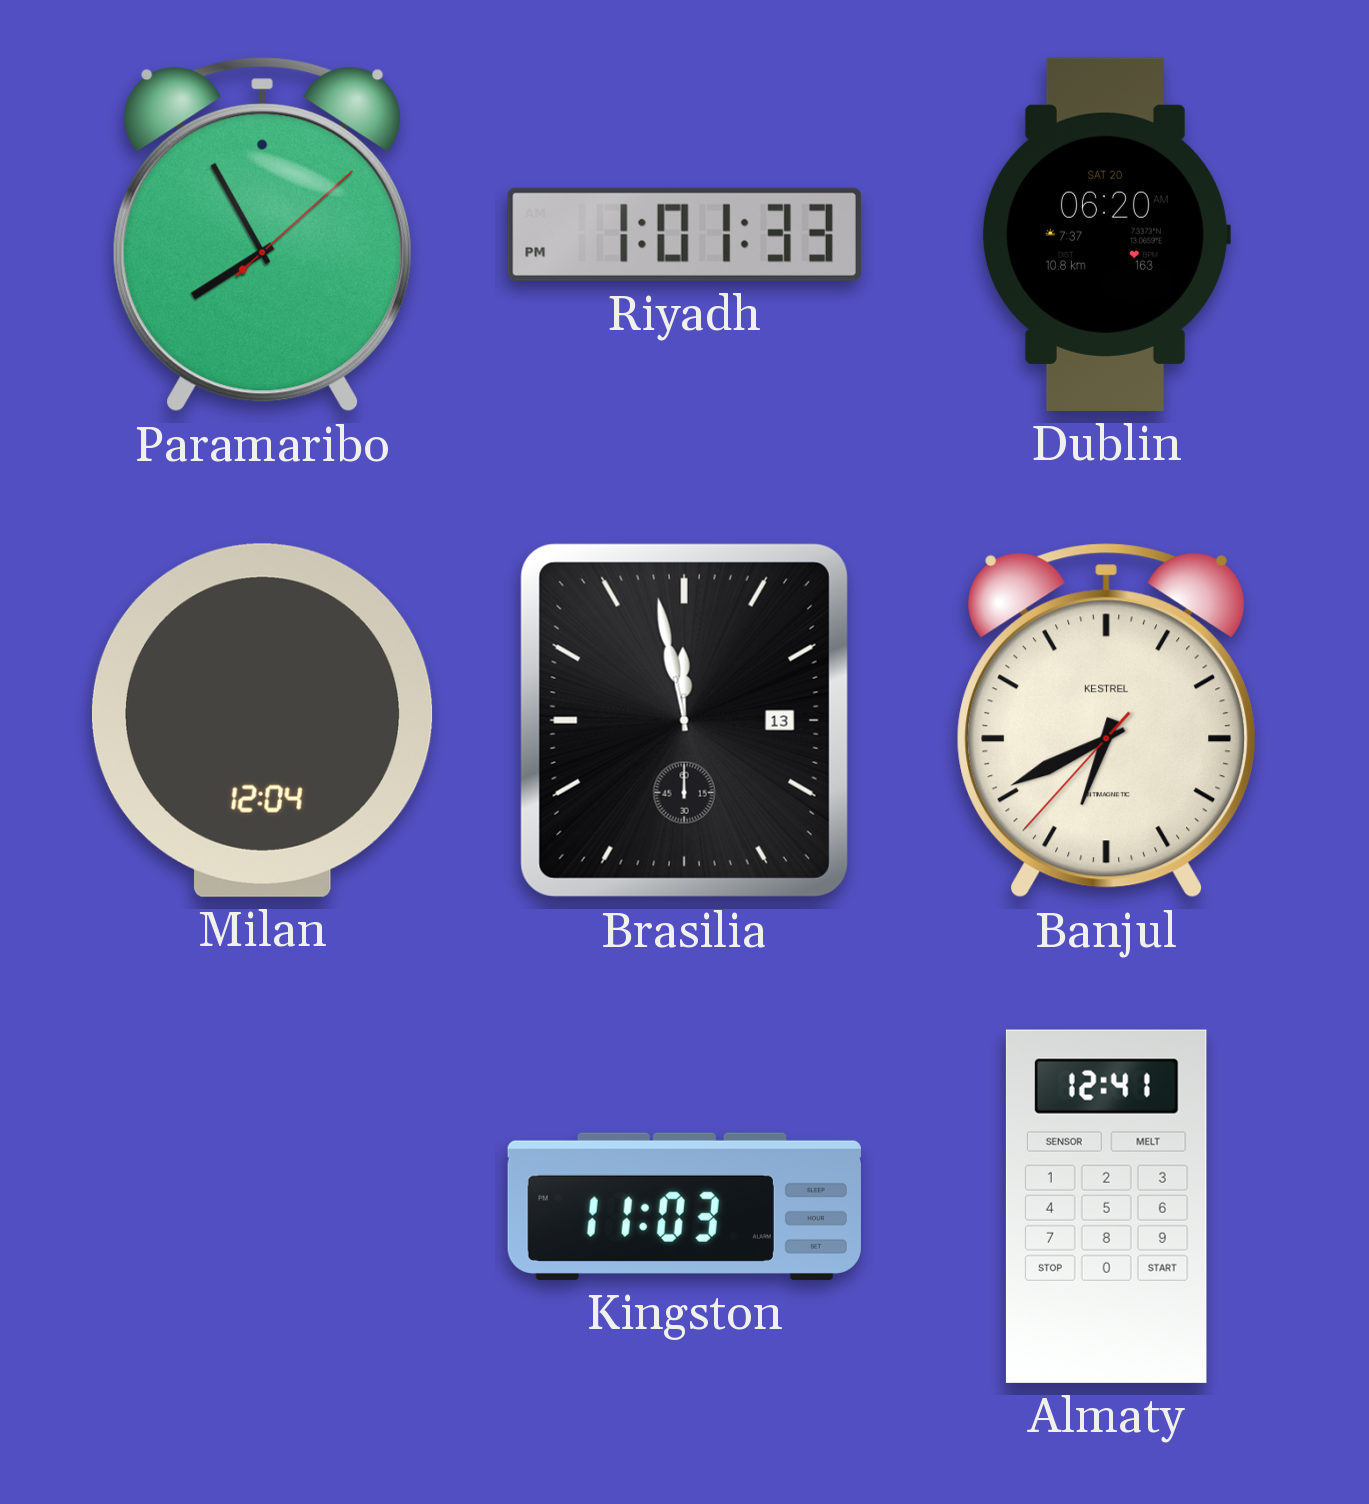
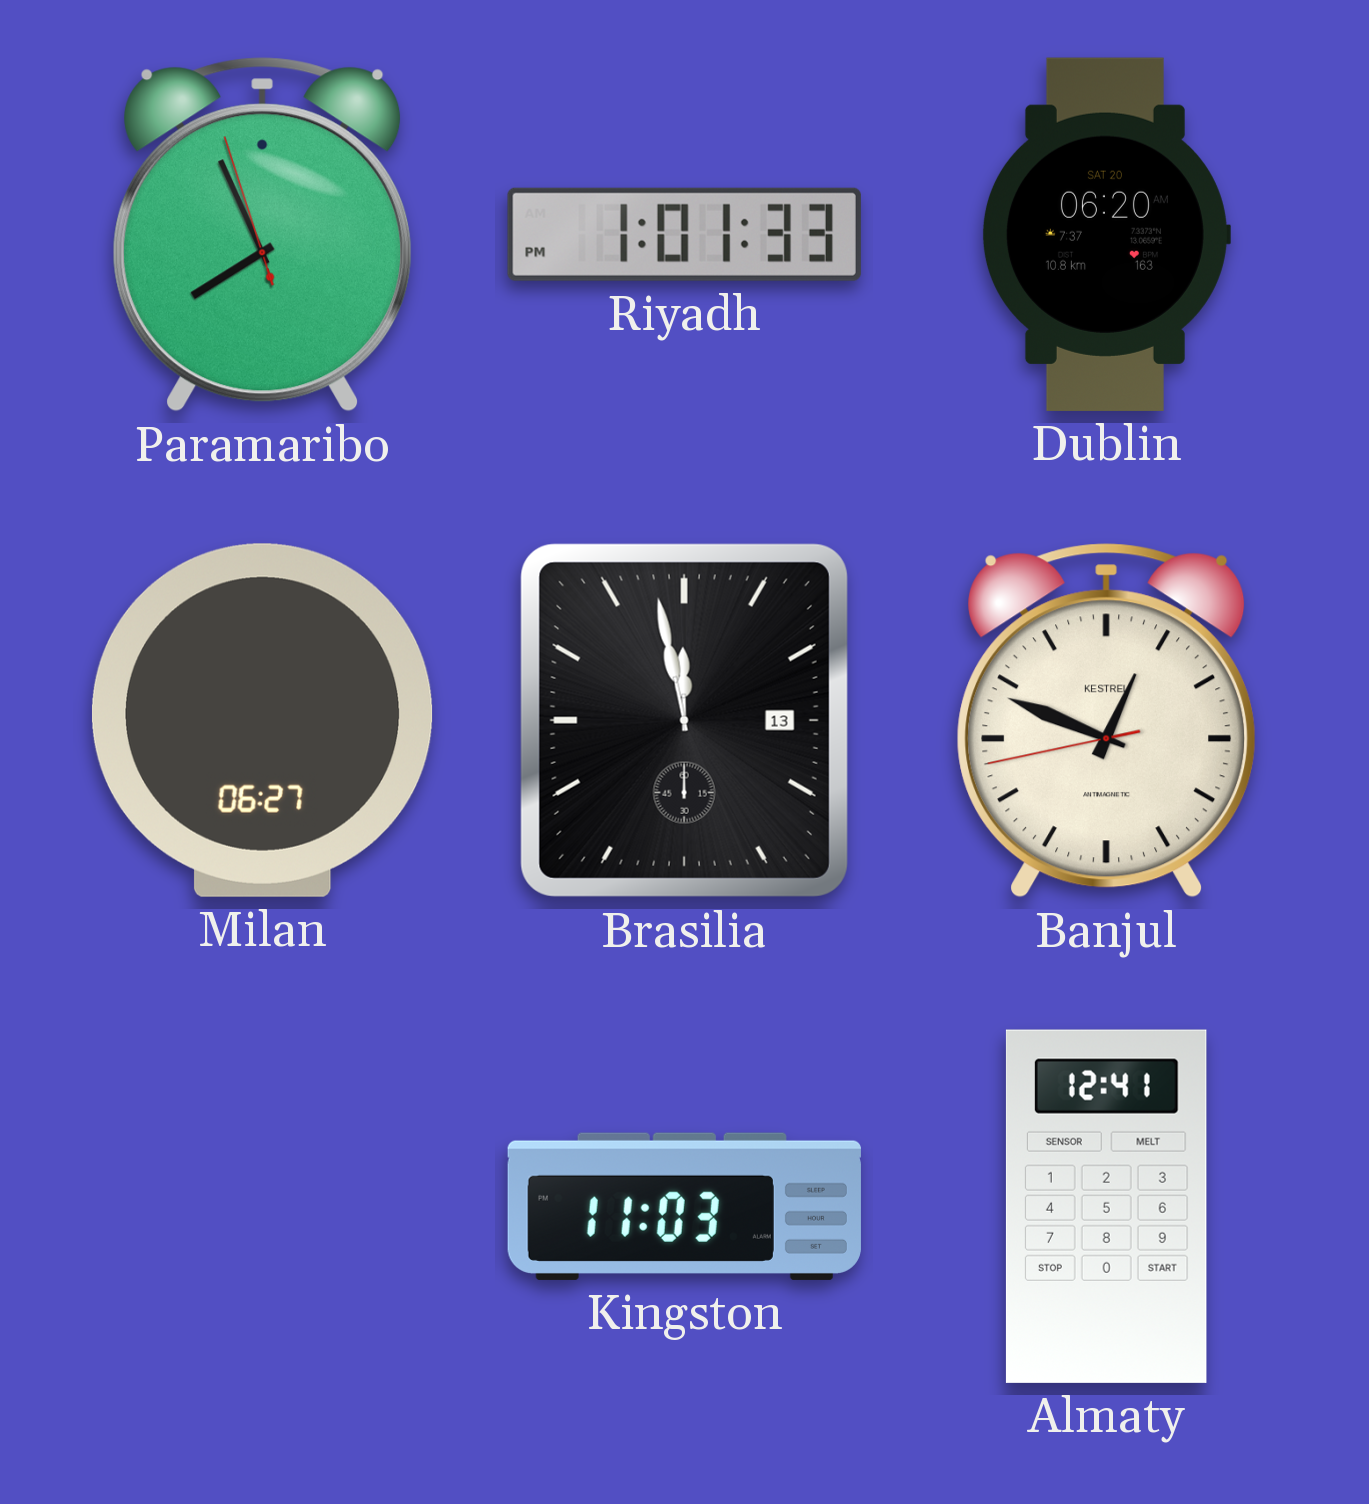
Paramaribo: 7:55:08 -> 7:55:57
Milan: 12:04 -> 06:27
Banjul: 6:40 -> 12:48
